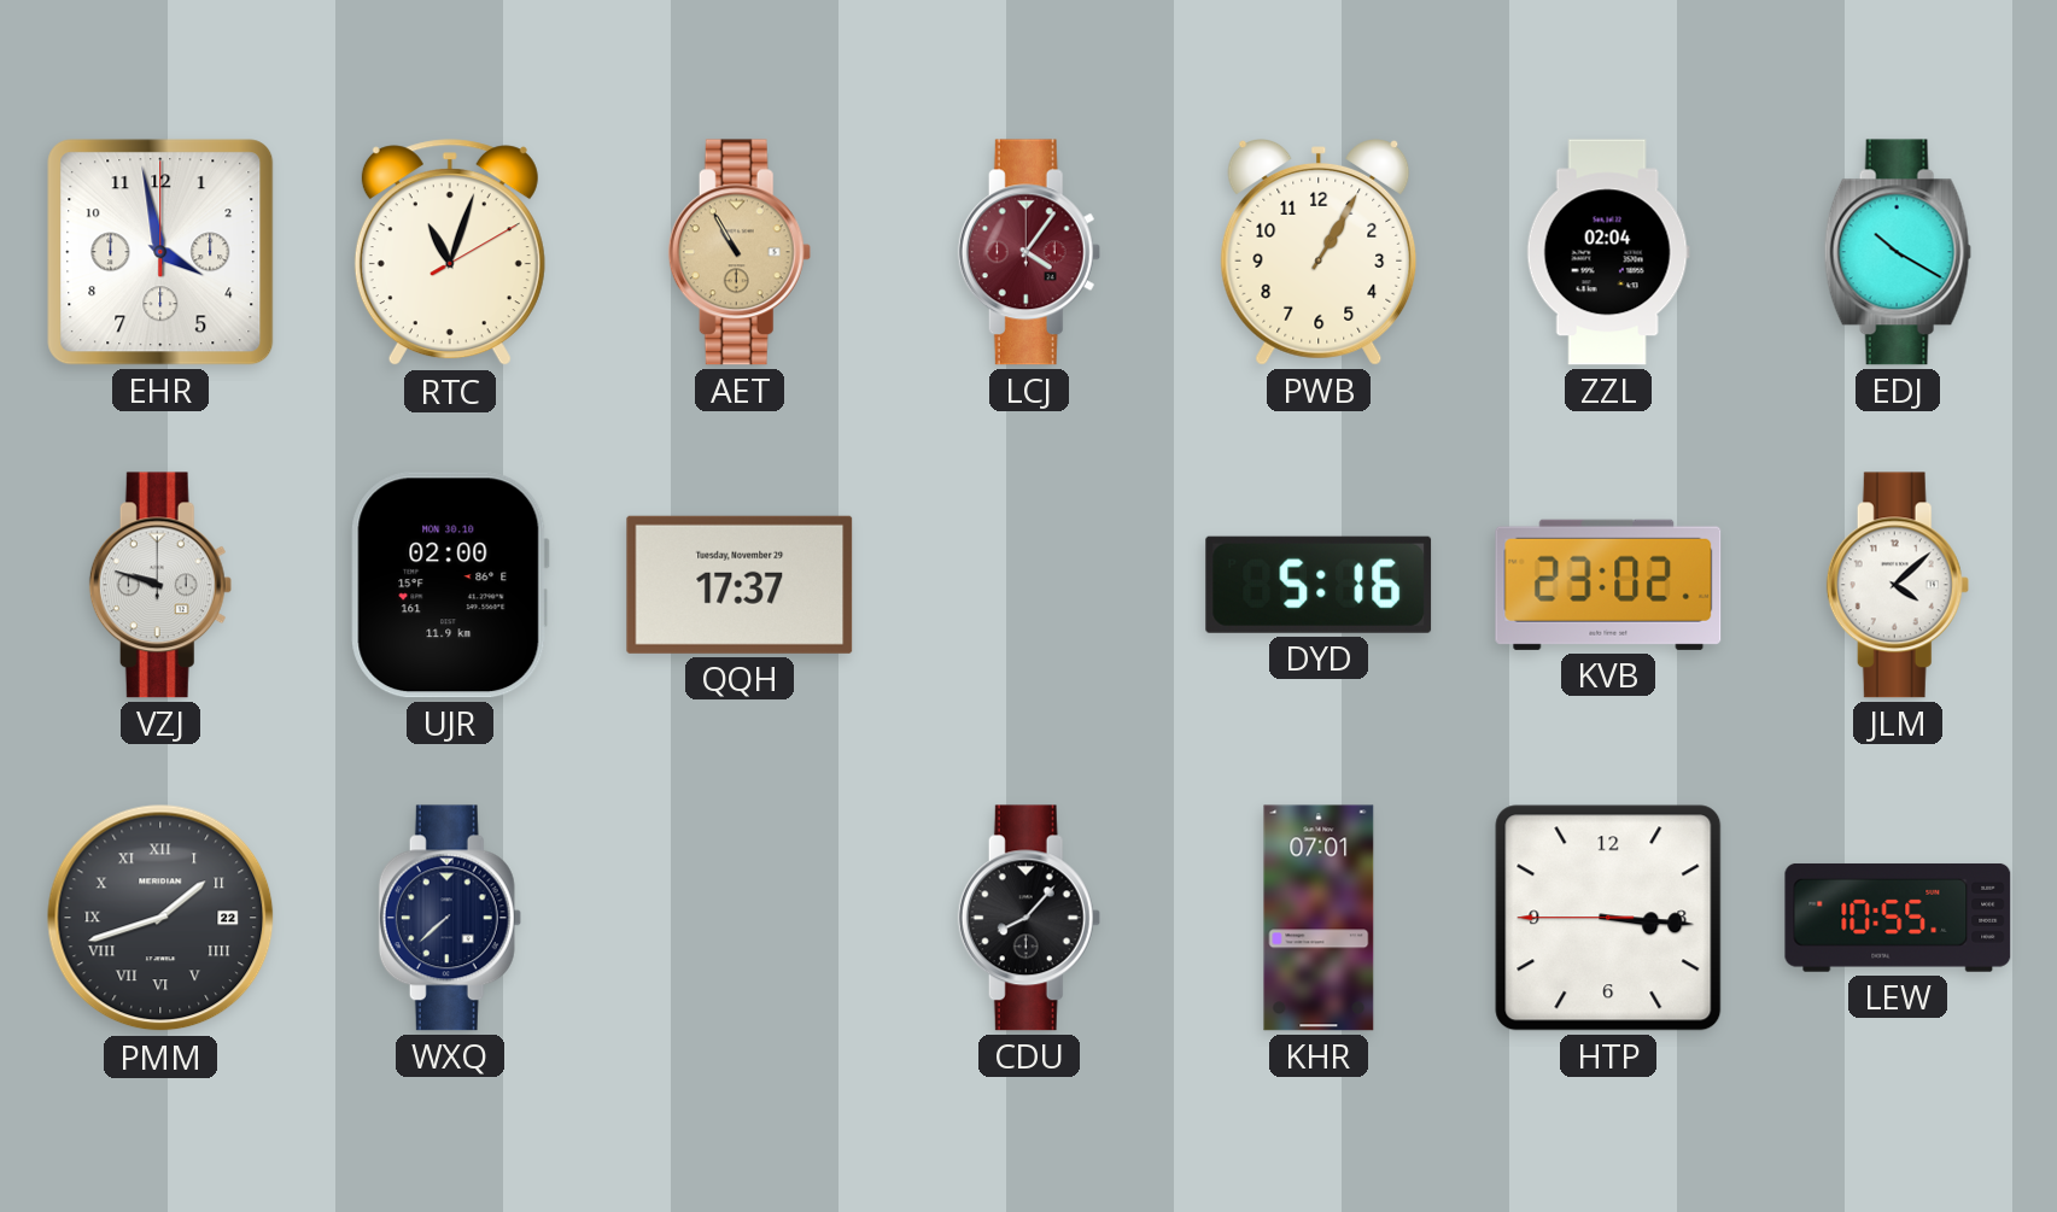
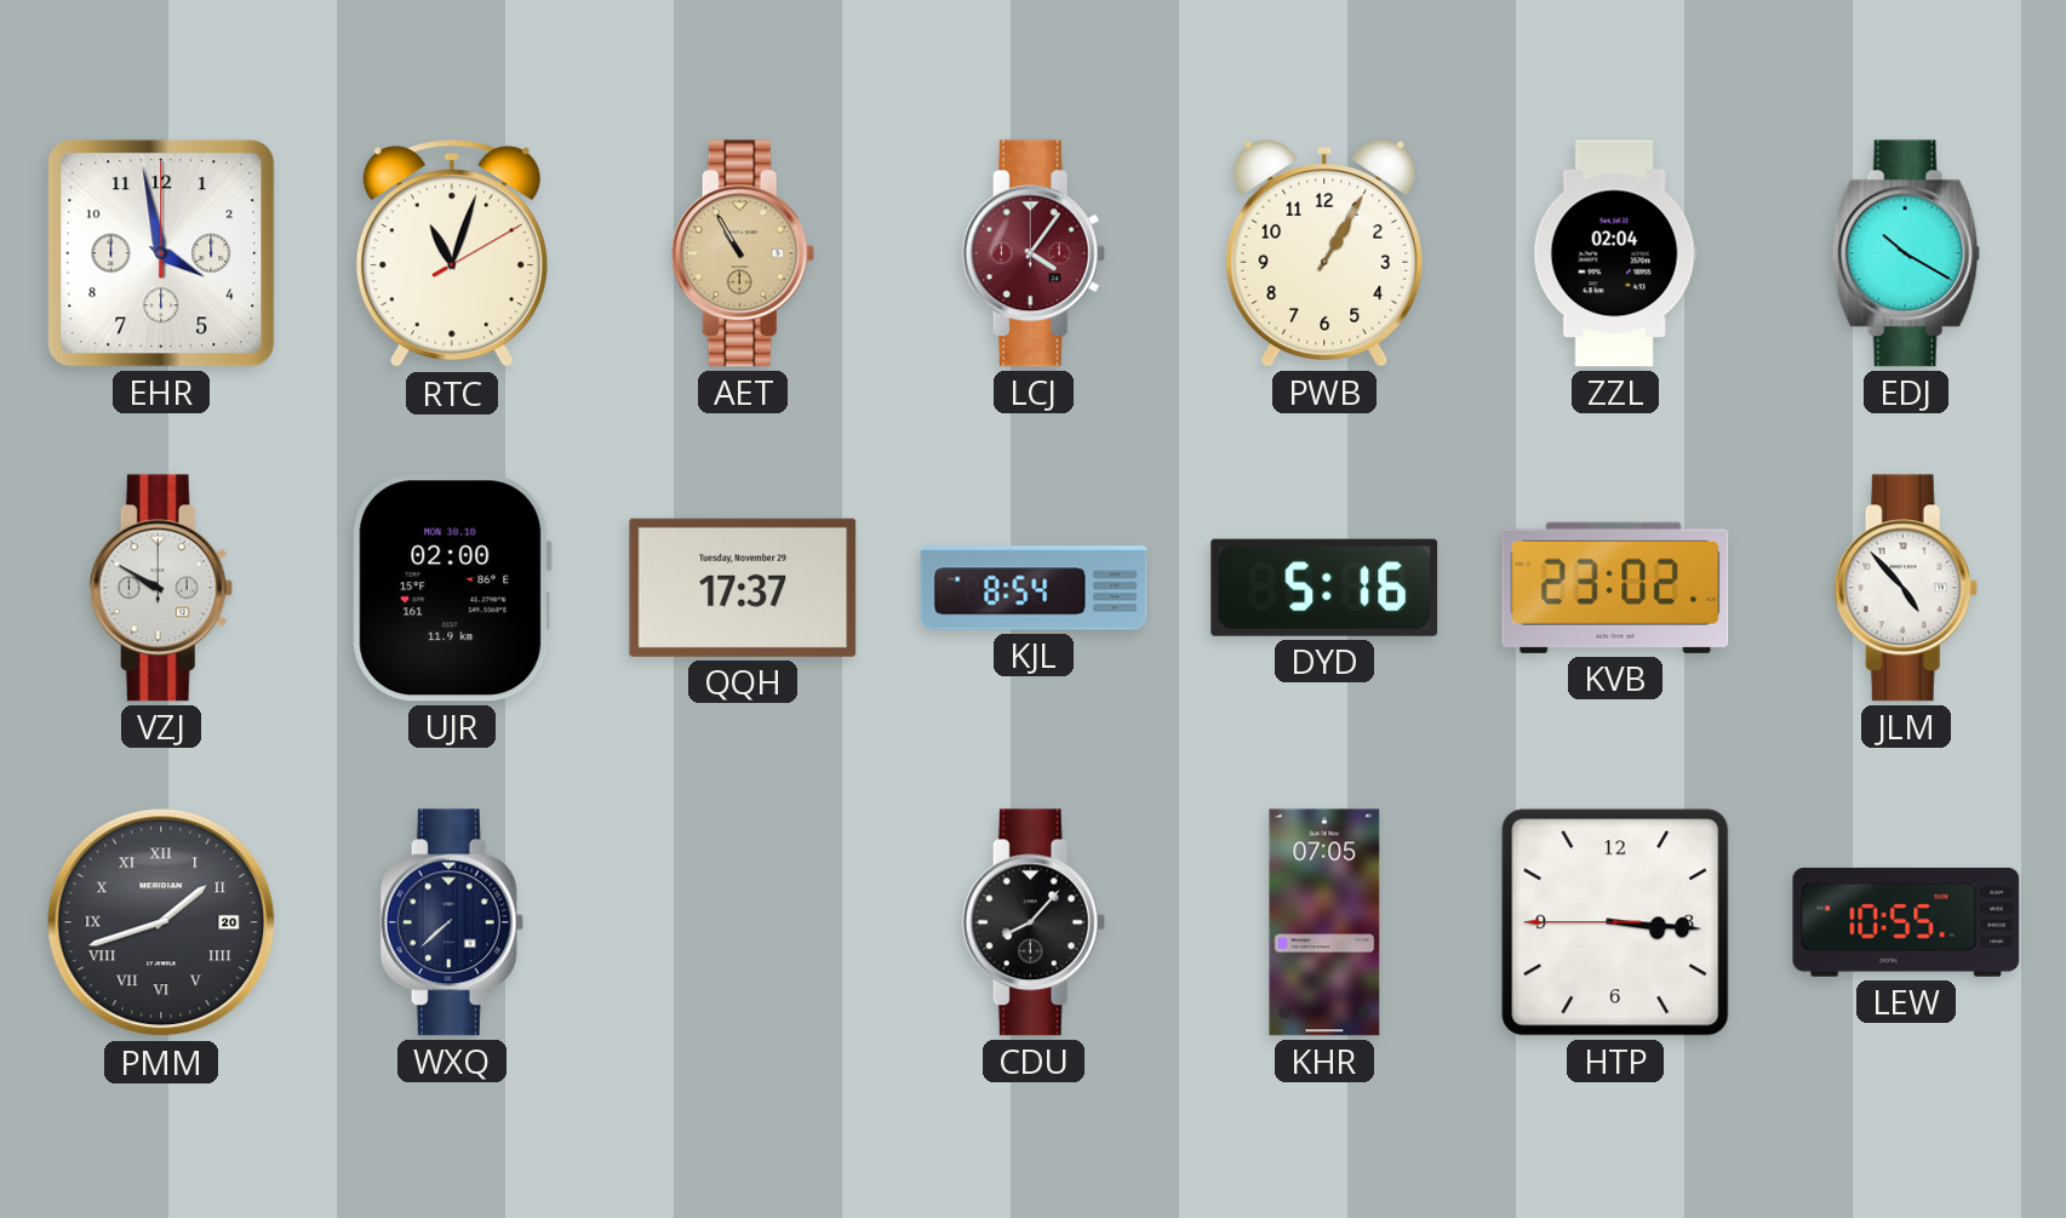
VZJ: 9:48 -> 9:50
KJL: none -> 8:54
JLM: 4:08 -> 4:53
PMM date: 22 -> 20
KHR: 07:01 -> 07:05
